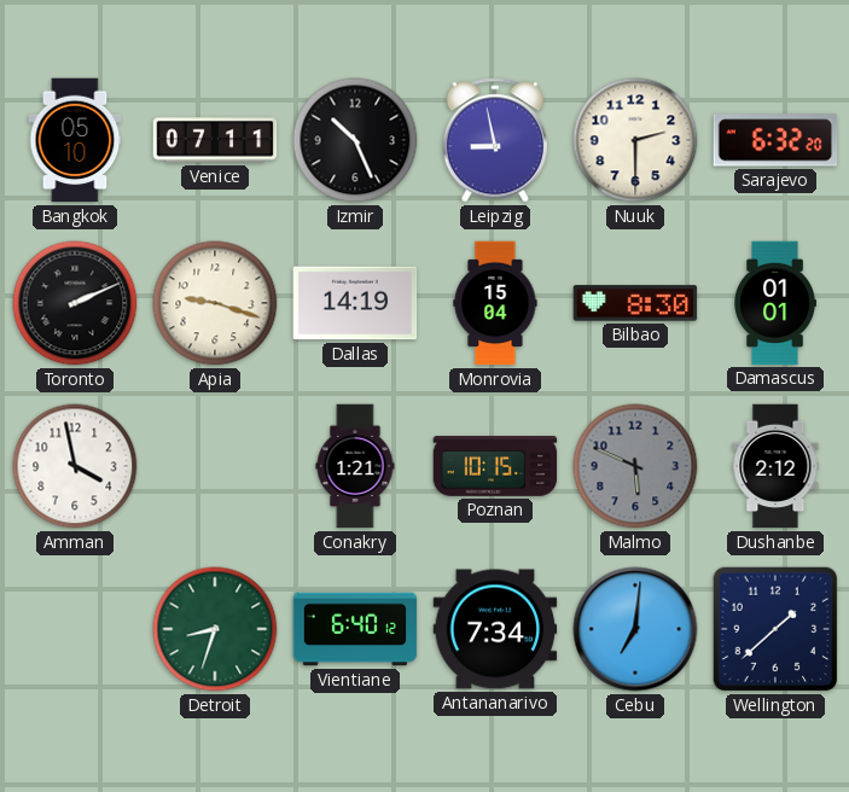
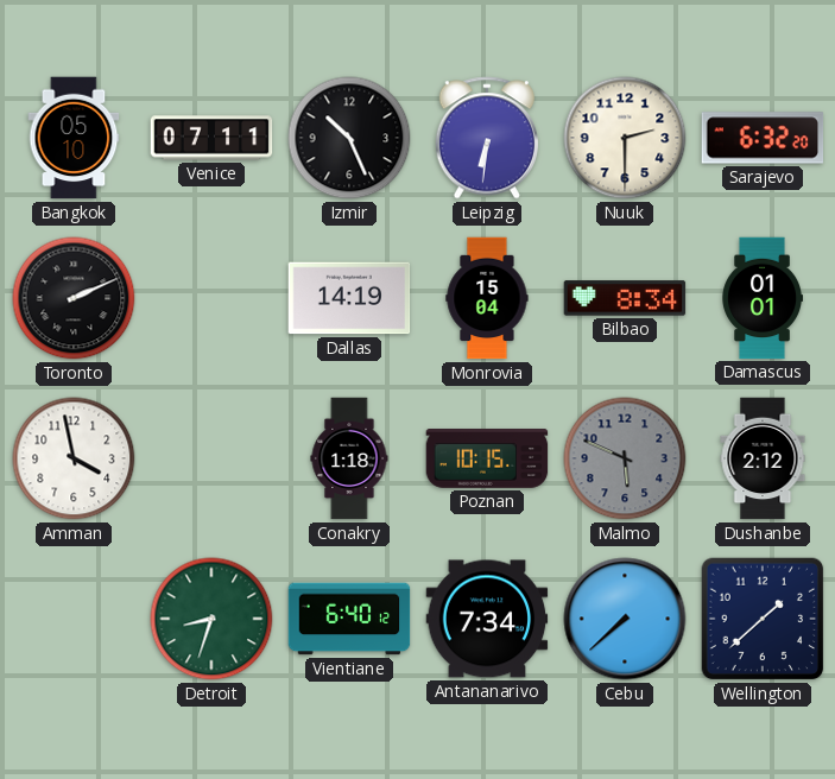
Leipzig: 8:58 -> 6:31
Apia: 9:18 -> none
Bilbao: 8:30 -> 8:34
Conakry: 1:21 -> 1:18
Cebu: 7:01 -> 7:38
